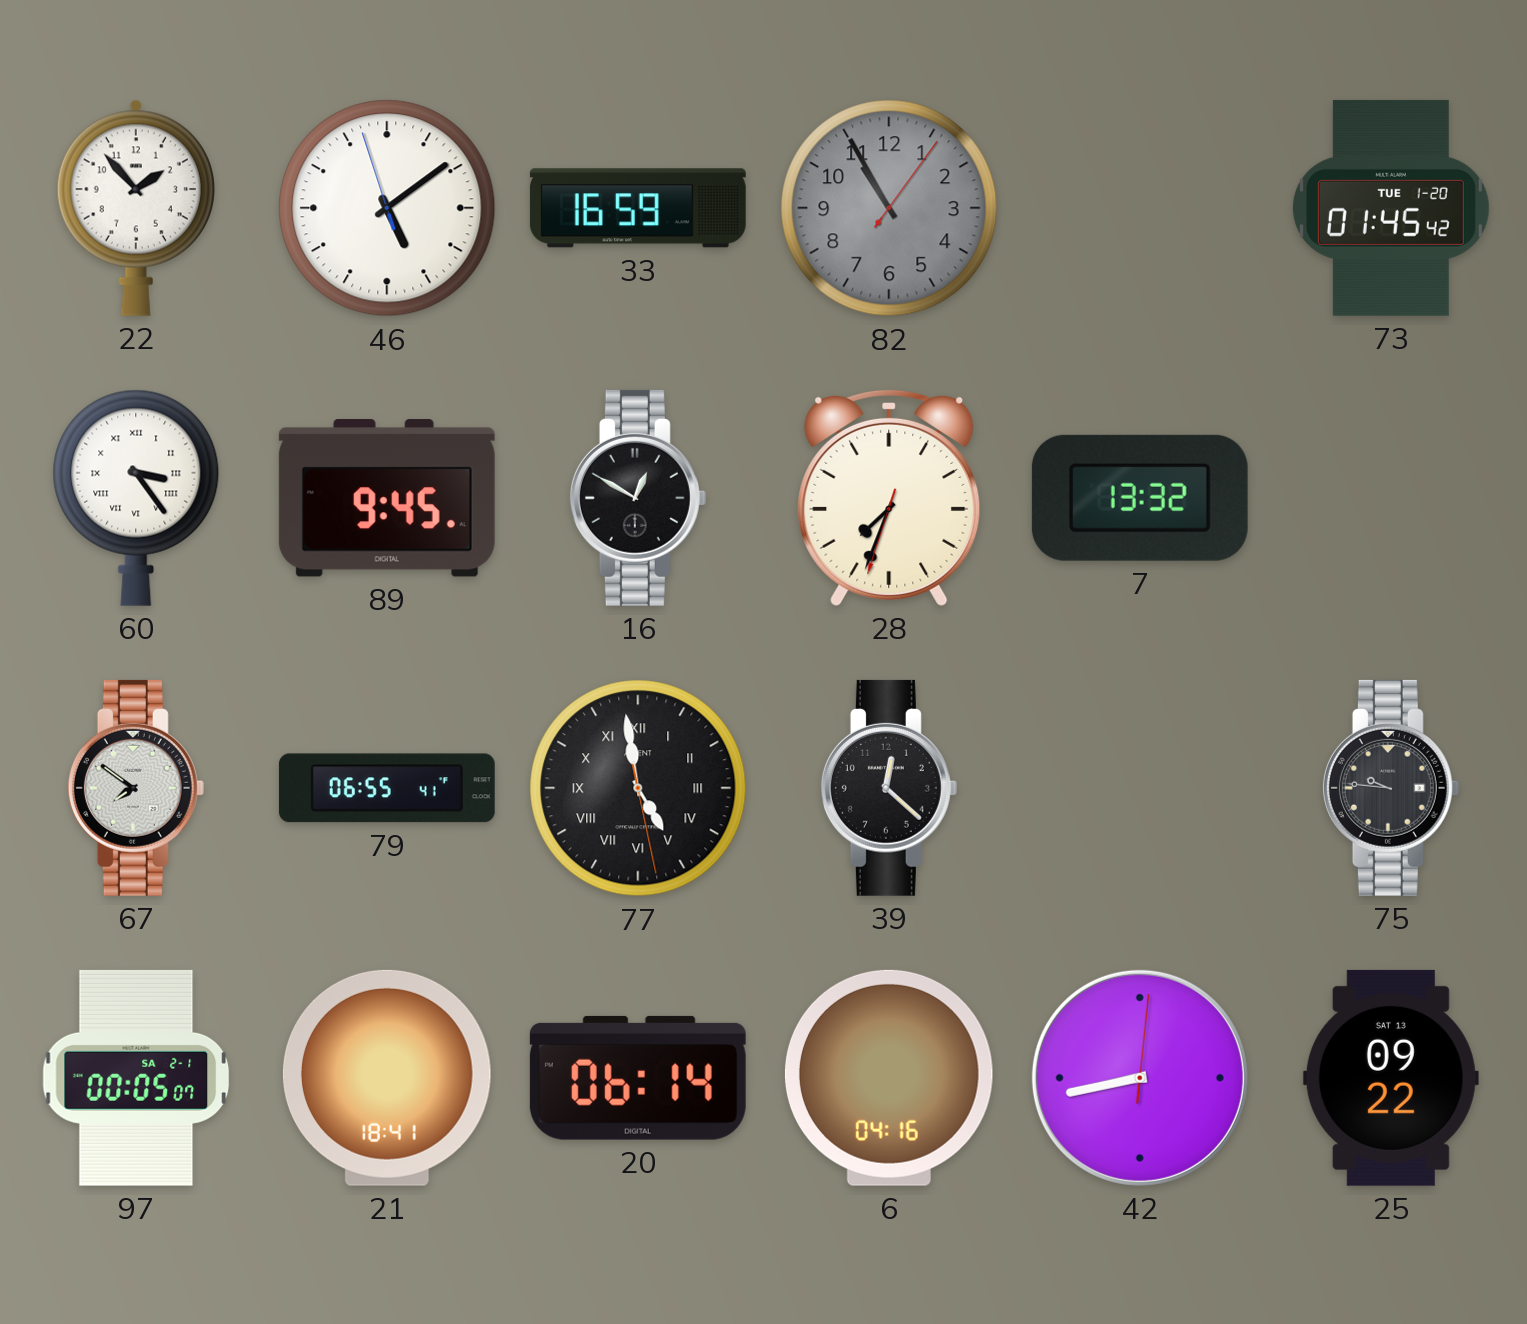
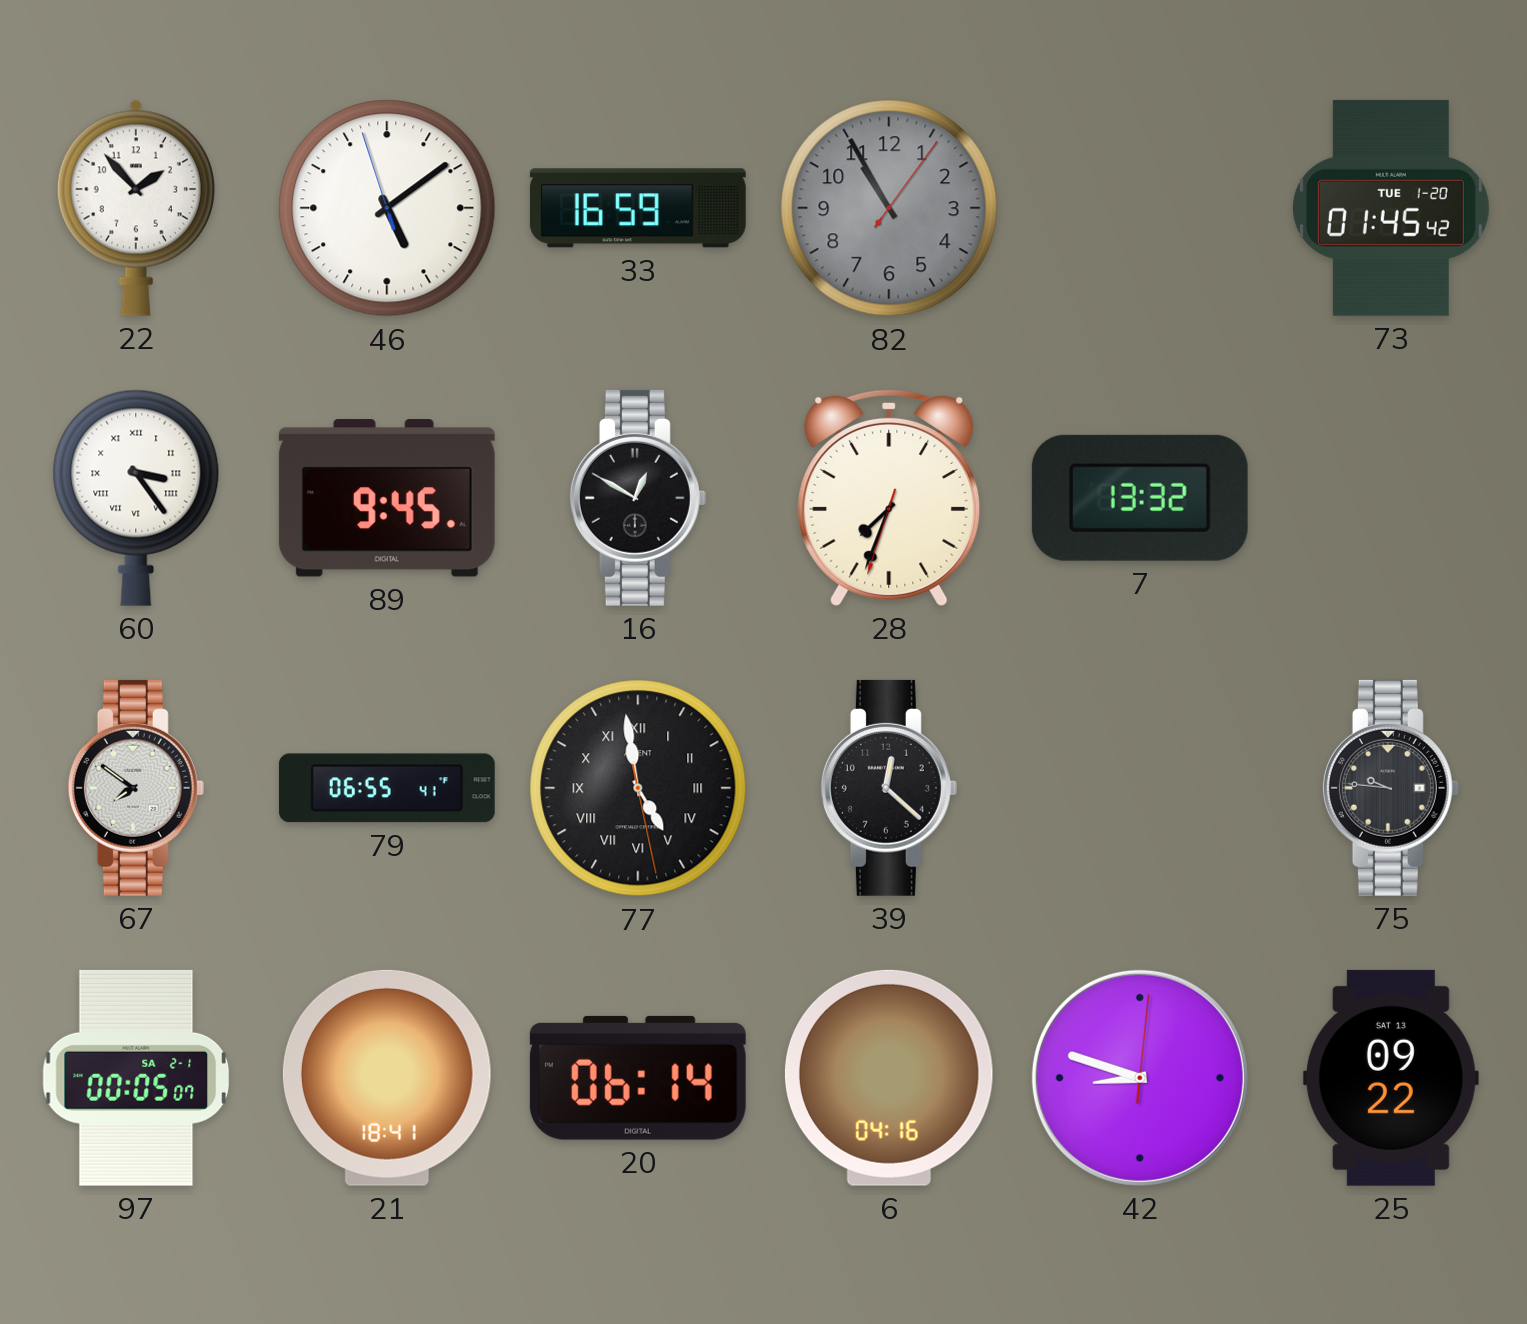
42: 8:43 -> 8:48
